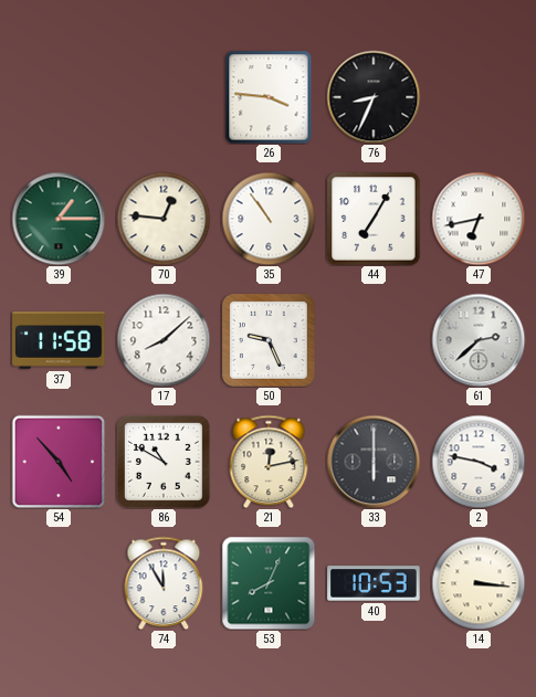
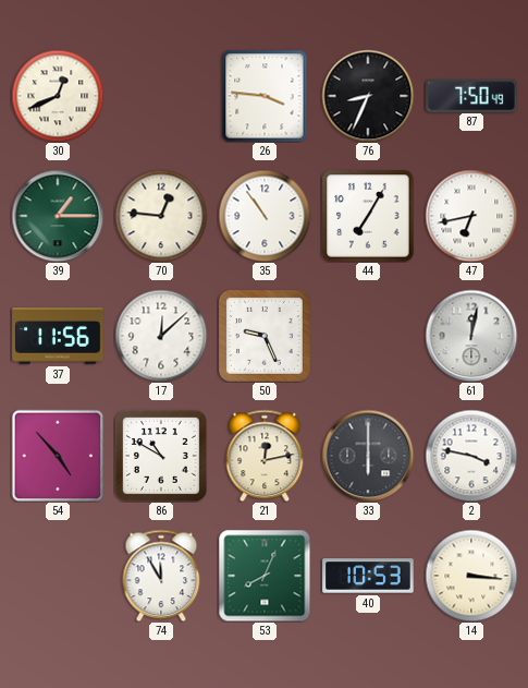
30: none -> 12:41
87: none -> 7:50
37: 11:58 -> 11:56
17: 8:08 -> 12:08
61: 2:38 -> 12:02
